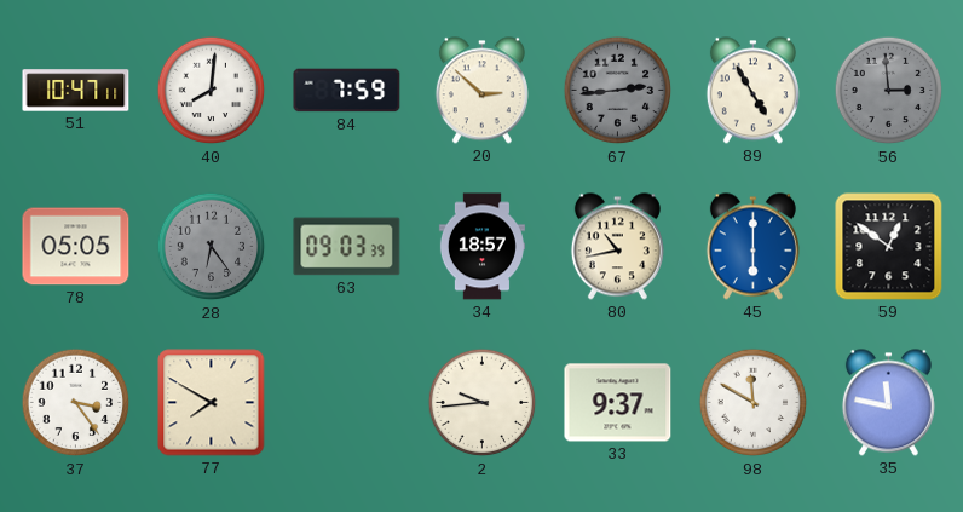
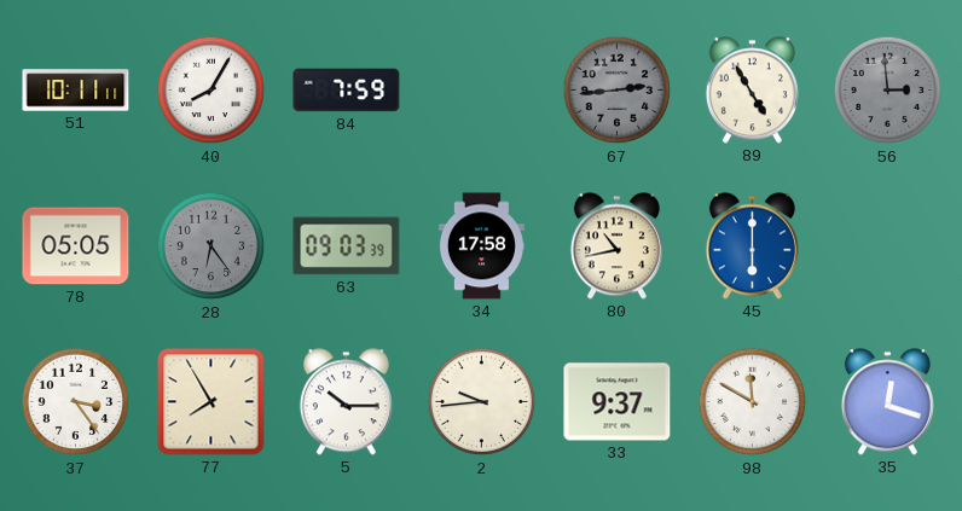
51: 10:47 -> 10:11
40: 8:01 -> 8:05
20: 2:52 -> none
34: 18:57 -> 17:58
59: 12:51 -> none
77: 7:50 -> 7:55
5: none -> 10:15
35: 11:47 -> 12:18
